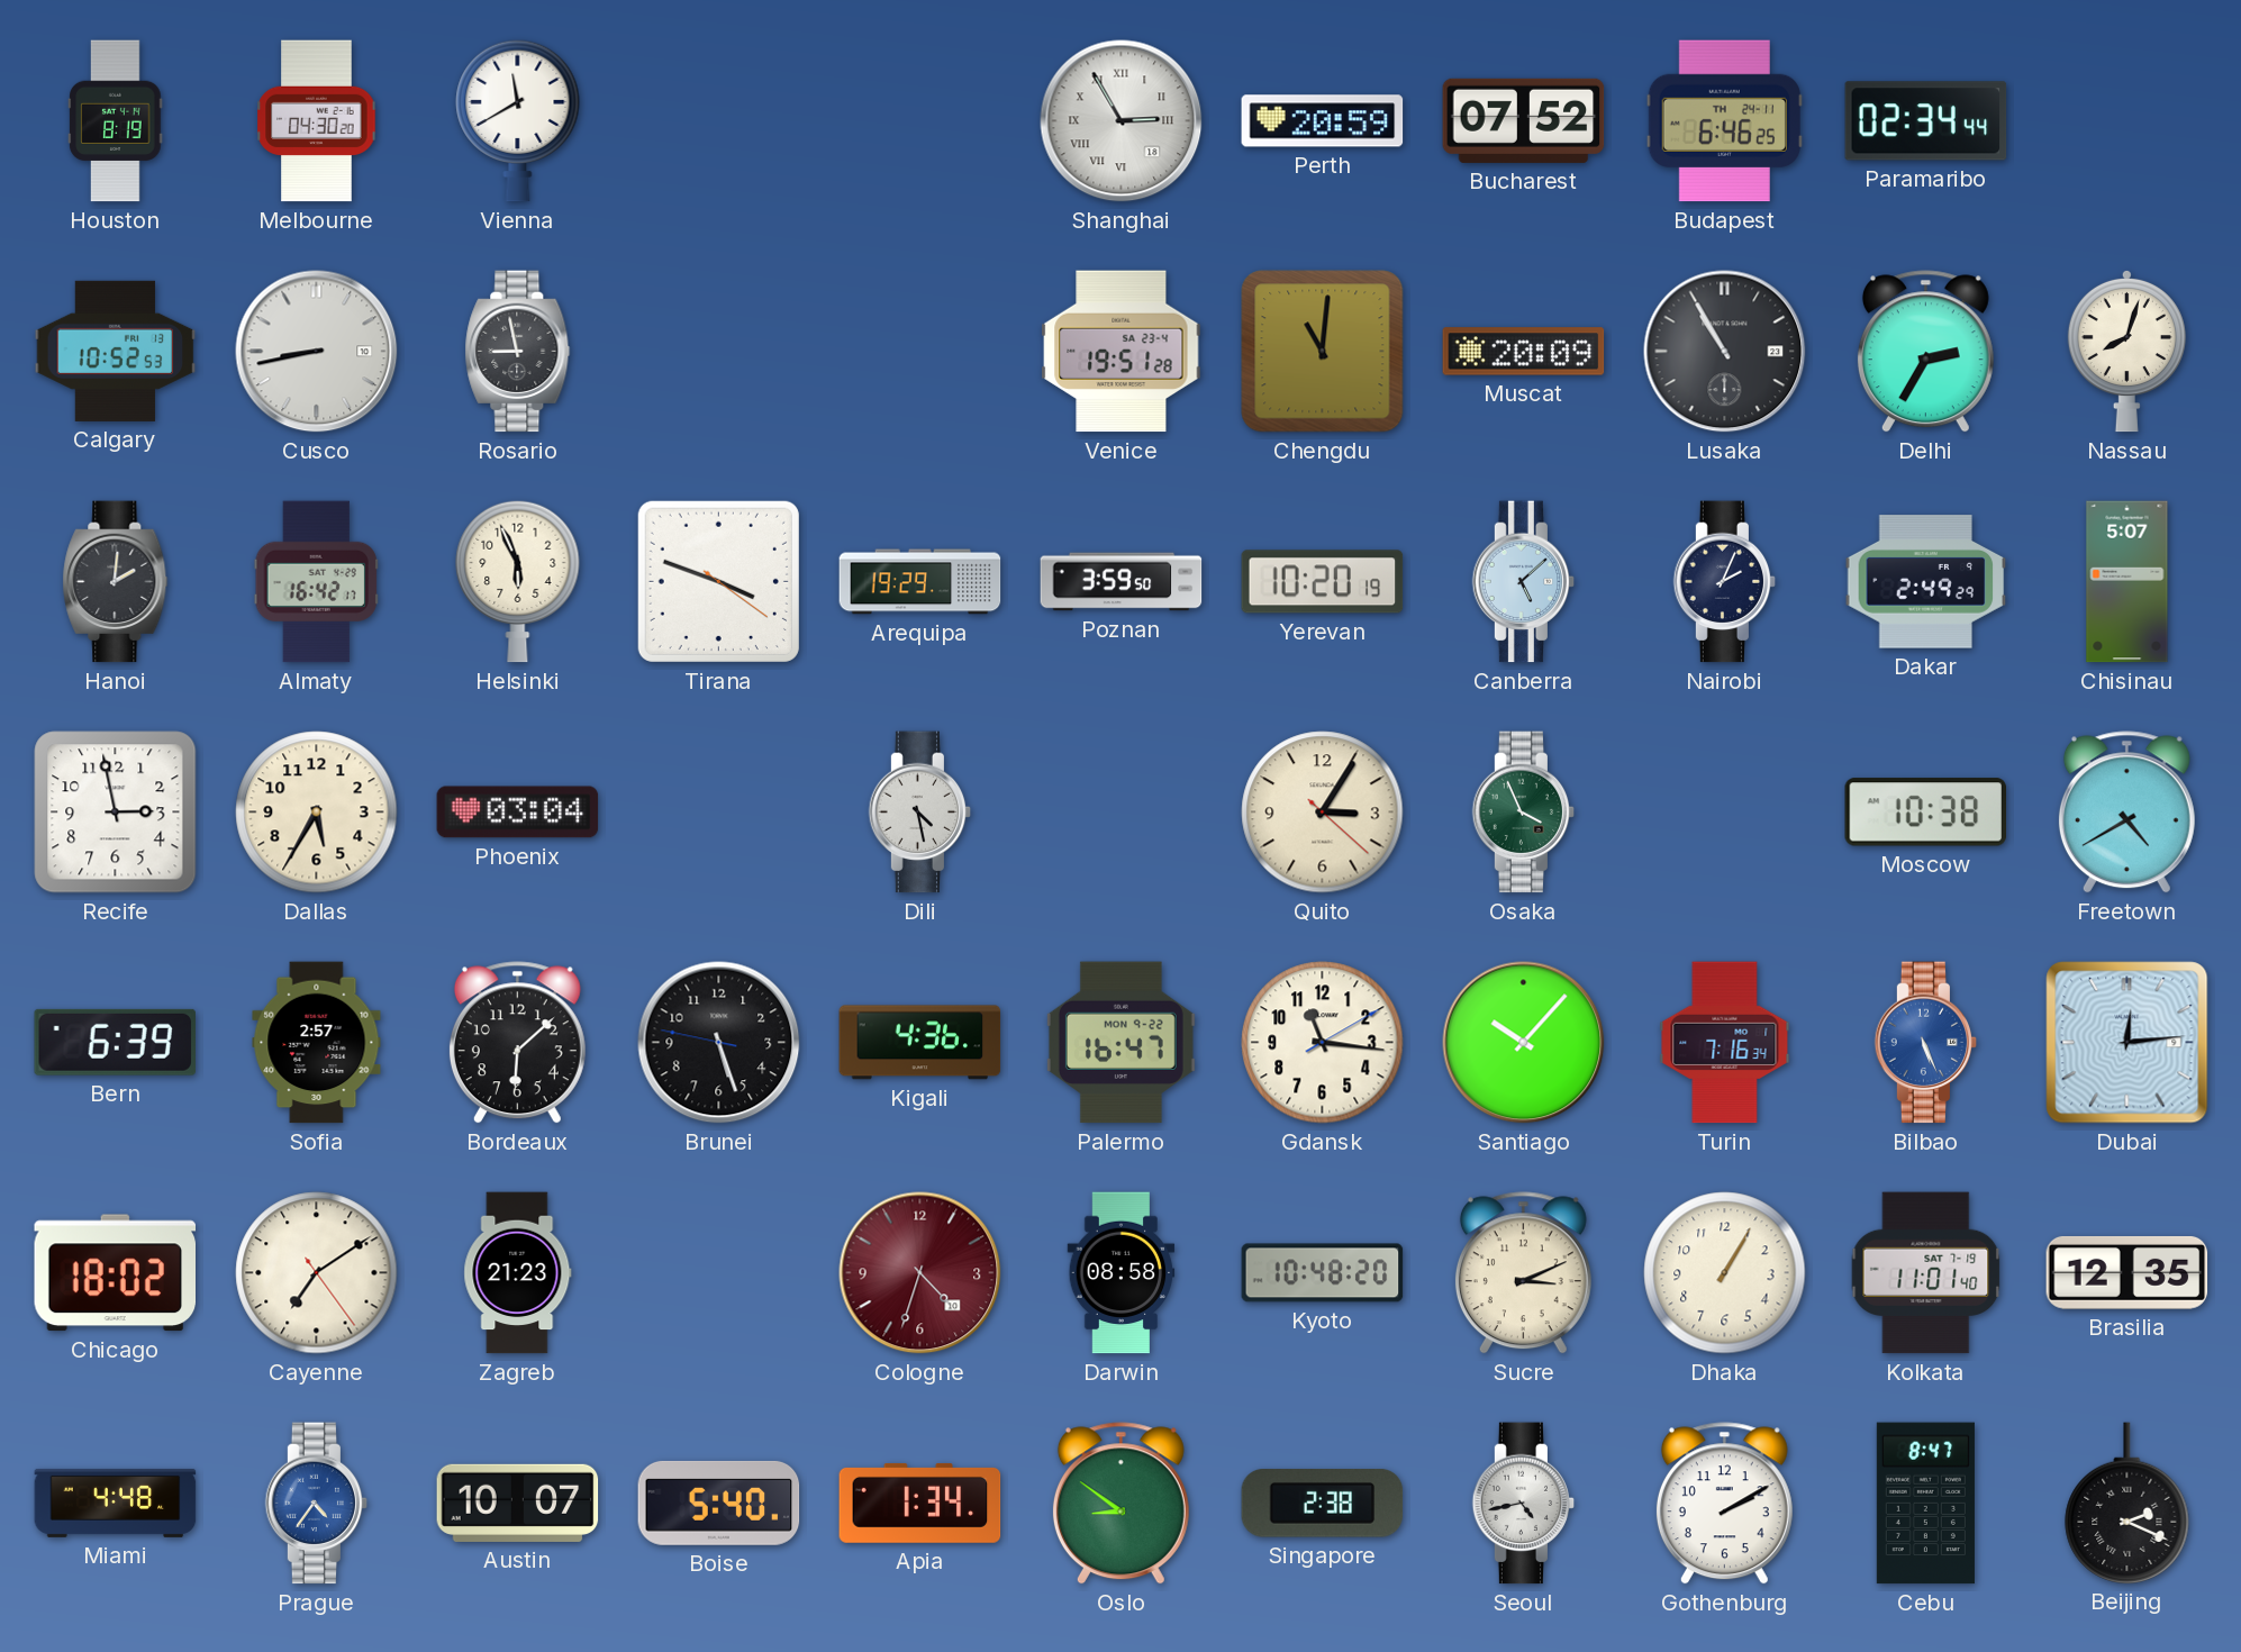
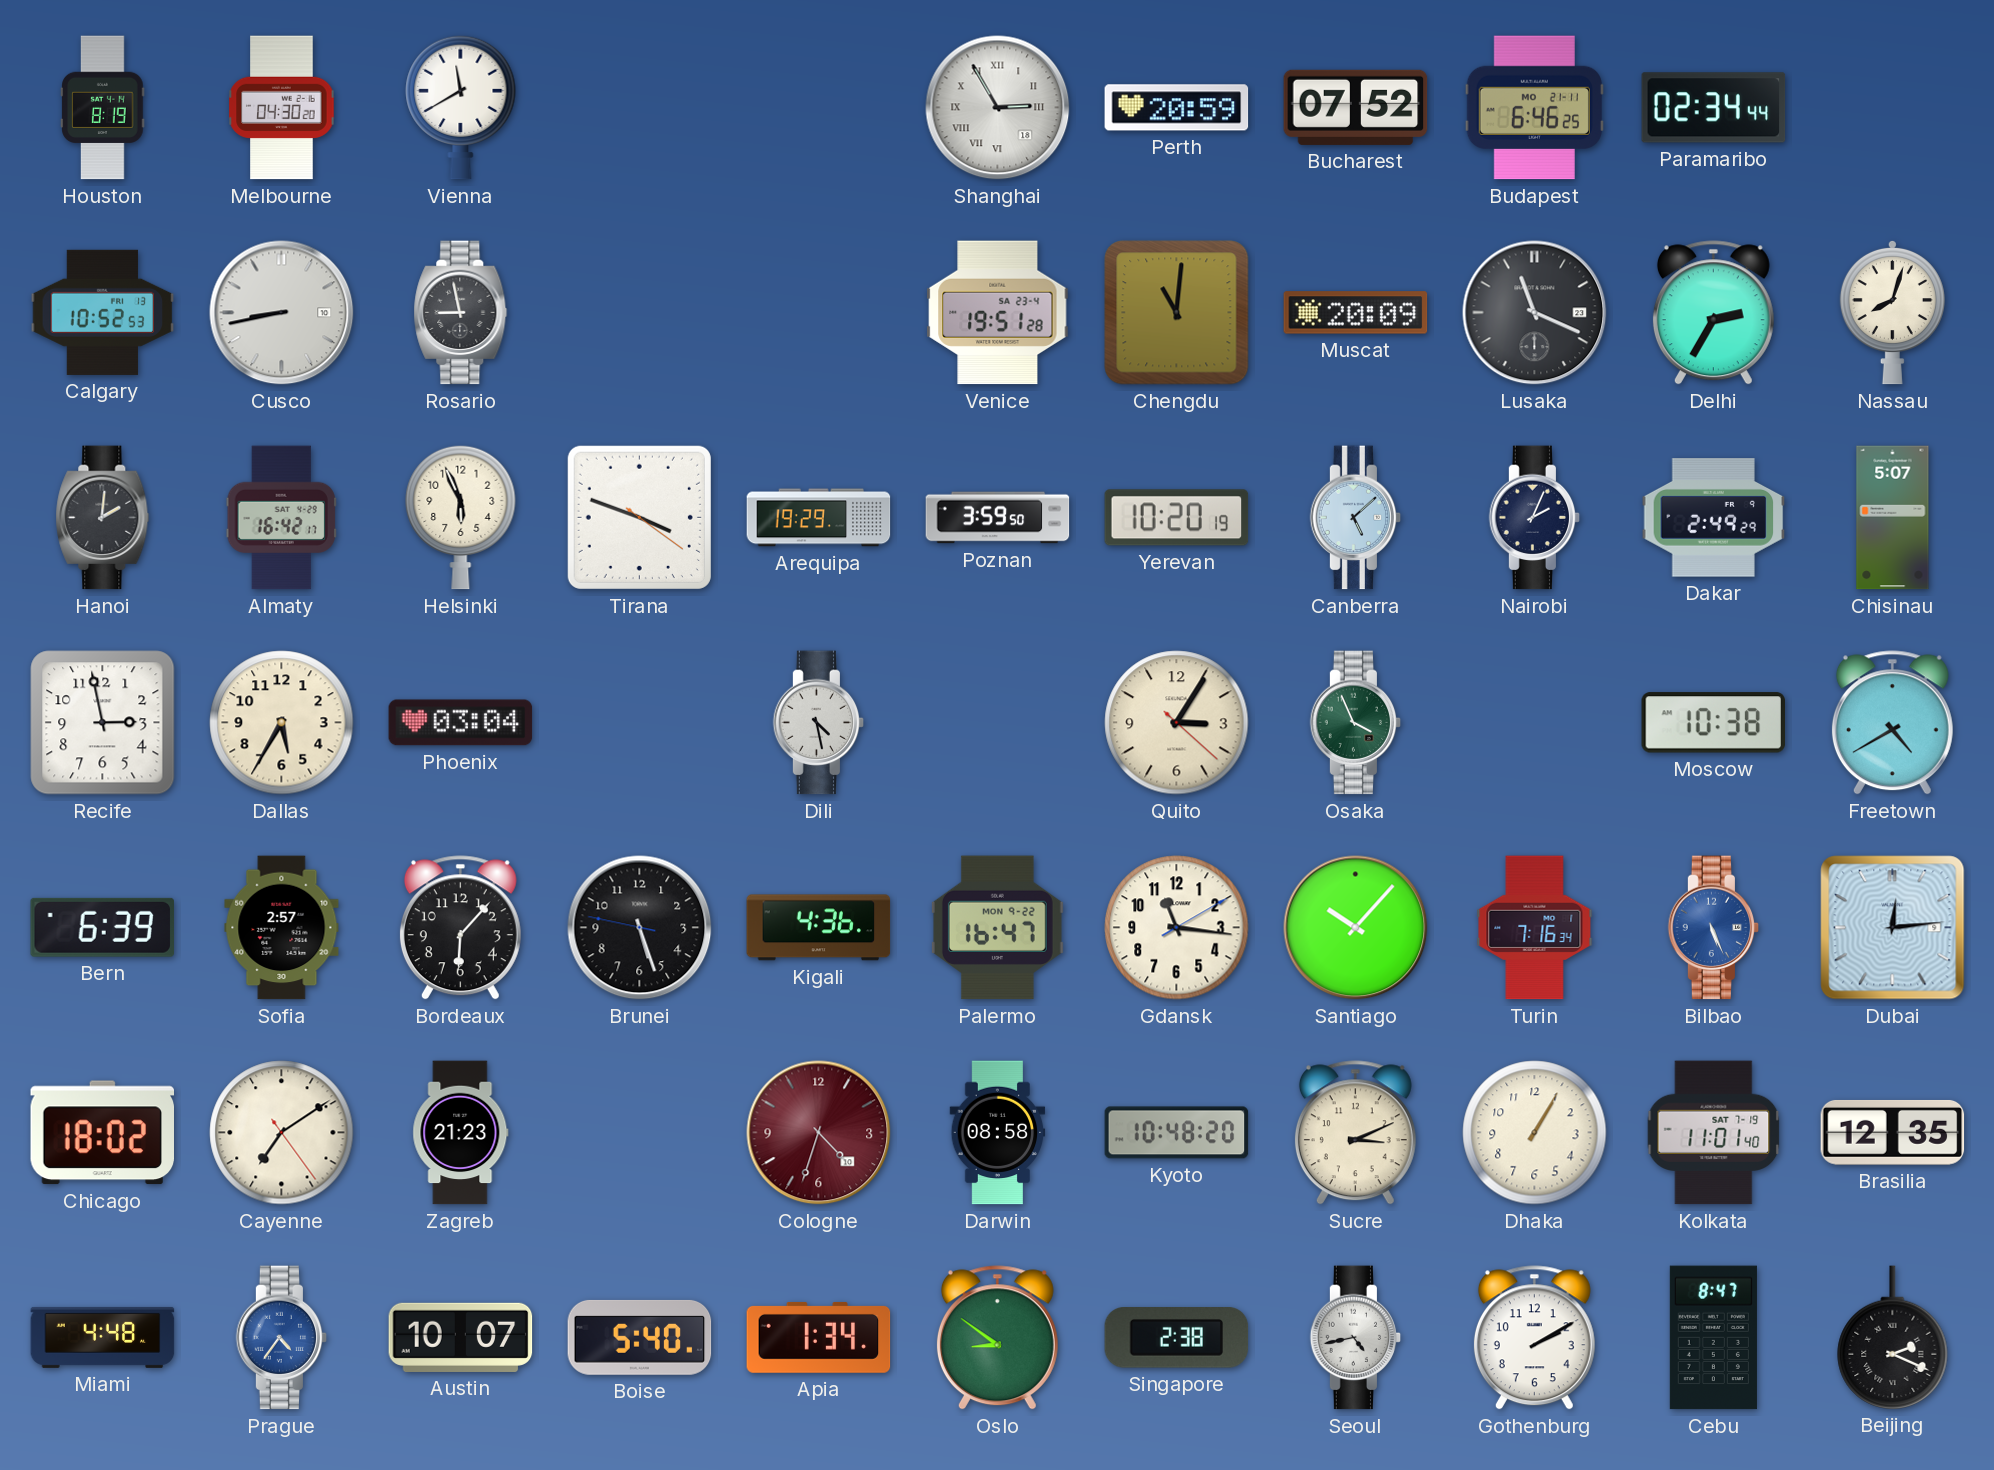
Budapest date: TH 24-11 -> MO 21-11
Lusaka: 10:55 -> 11:19
Bordeaux: 6:08 -> 6:07
